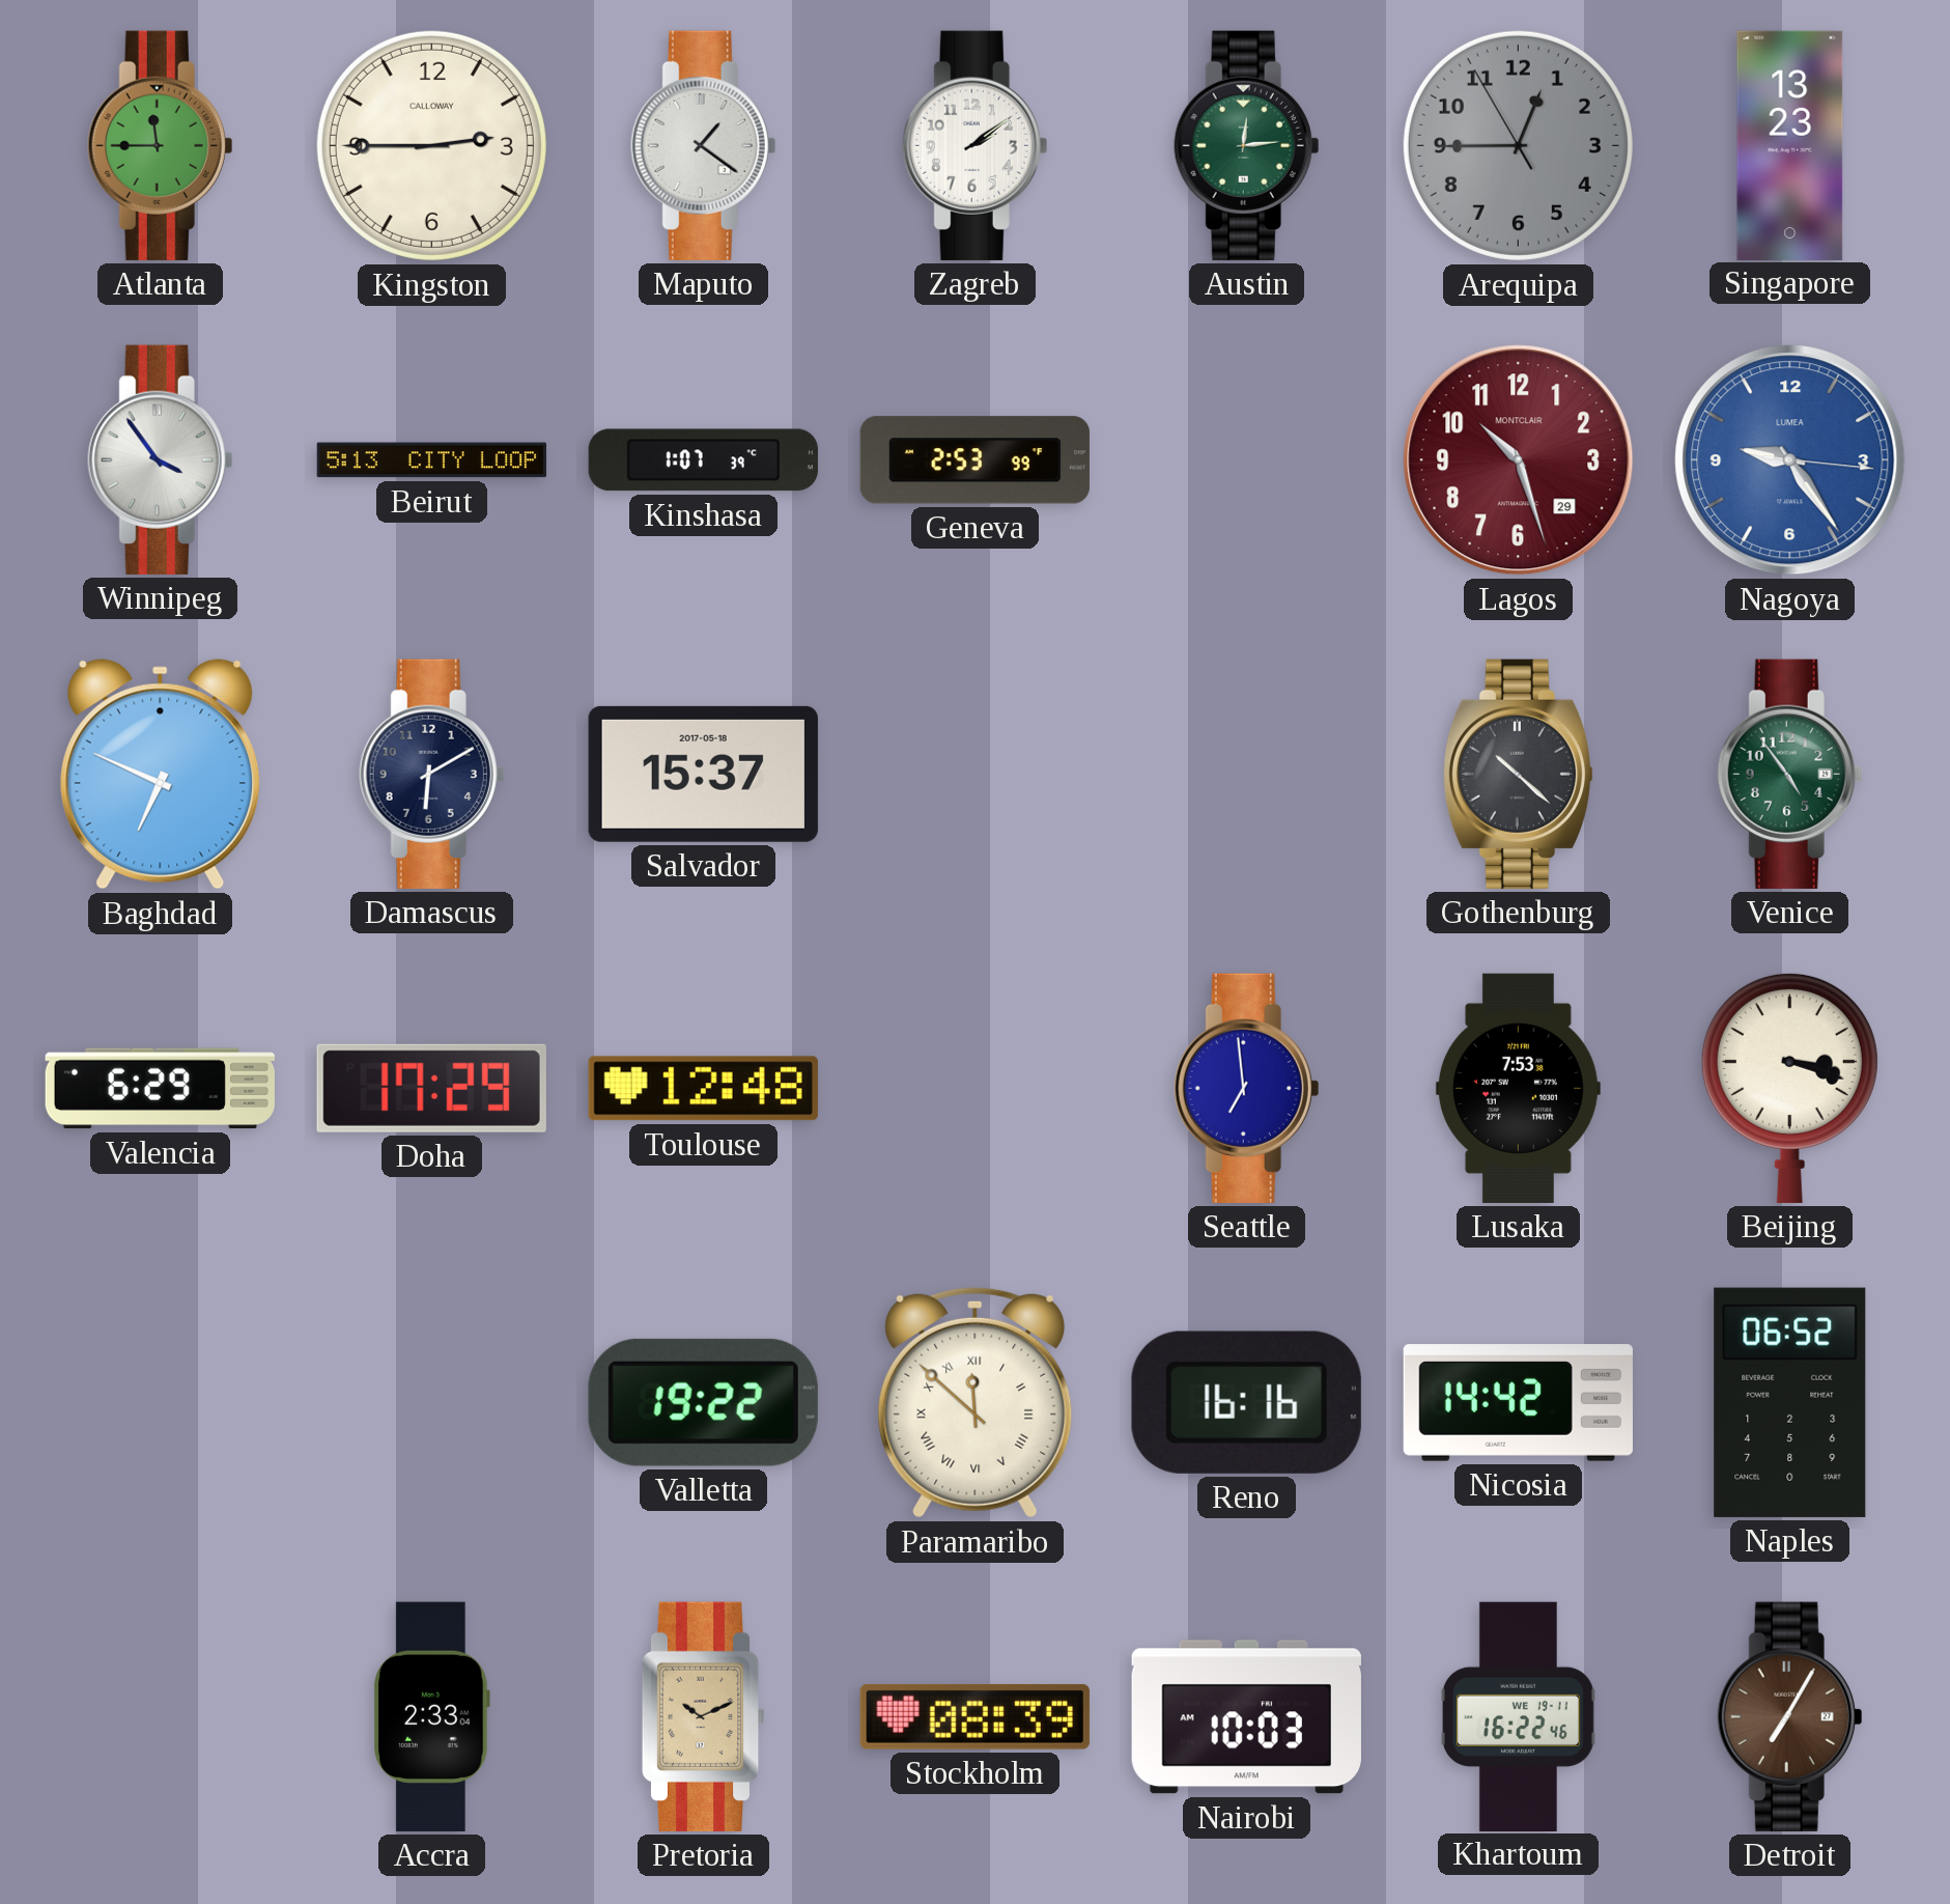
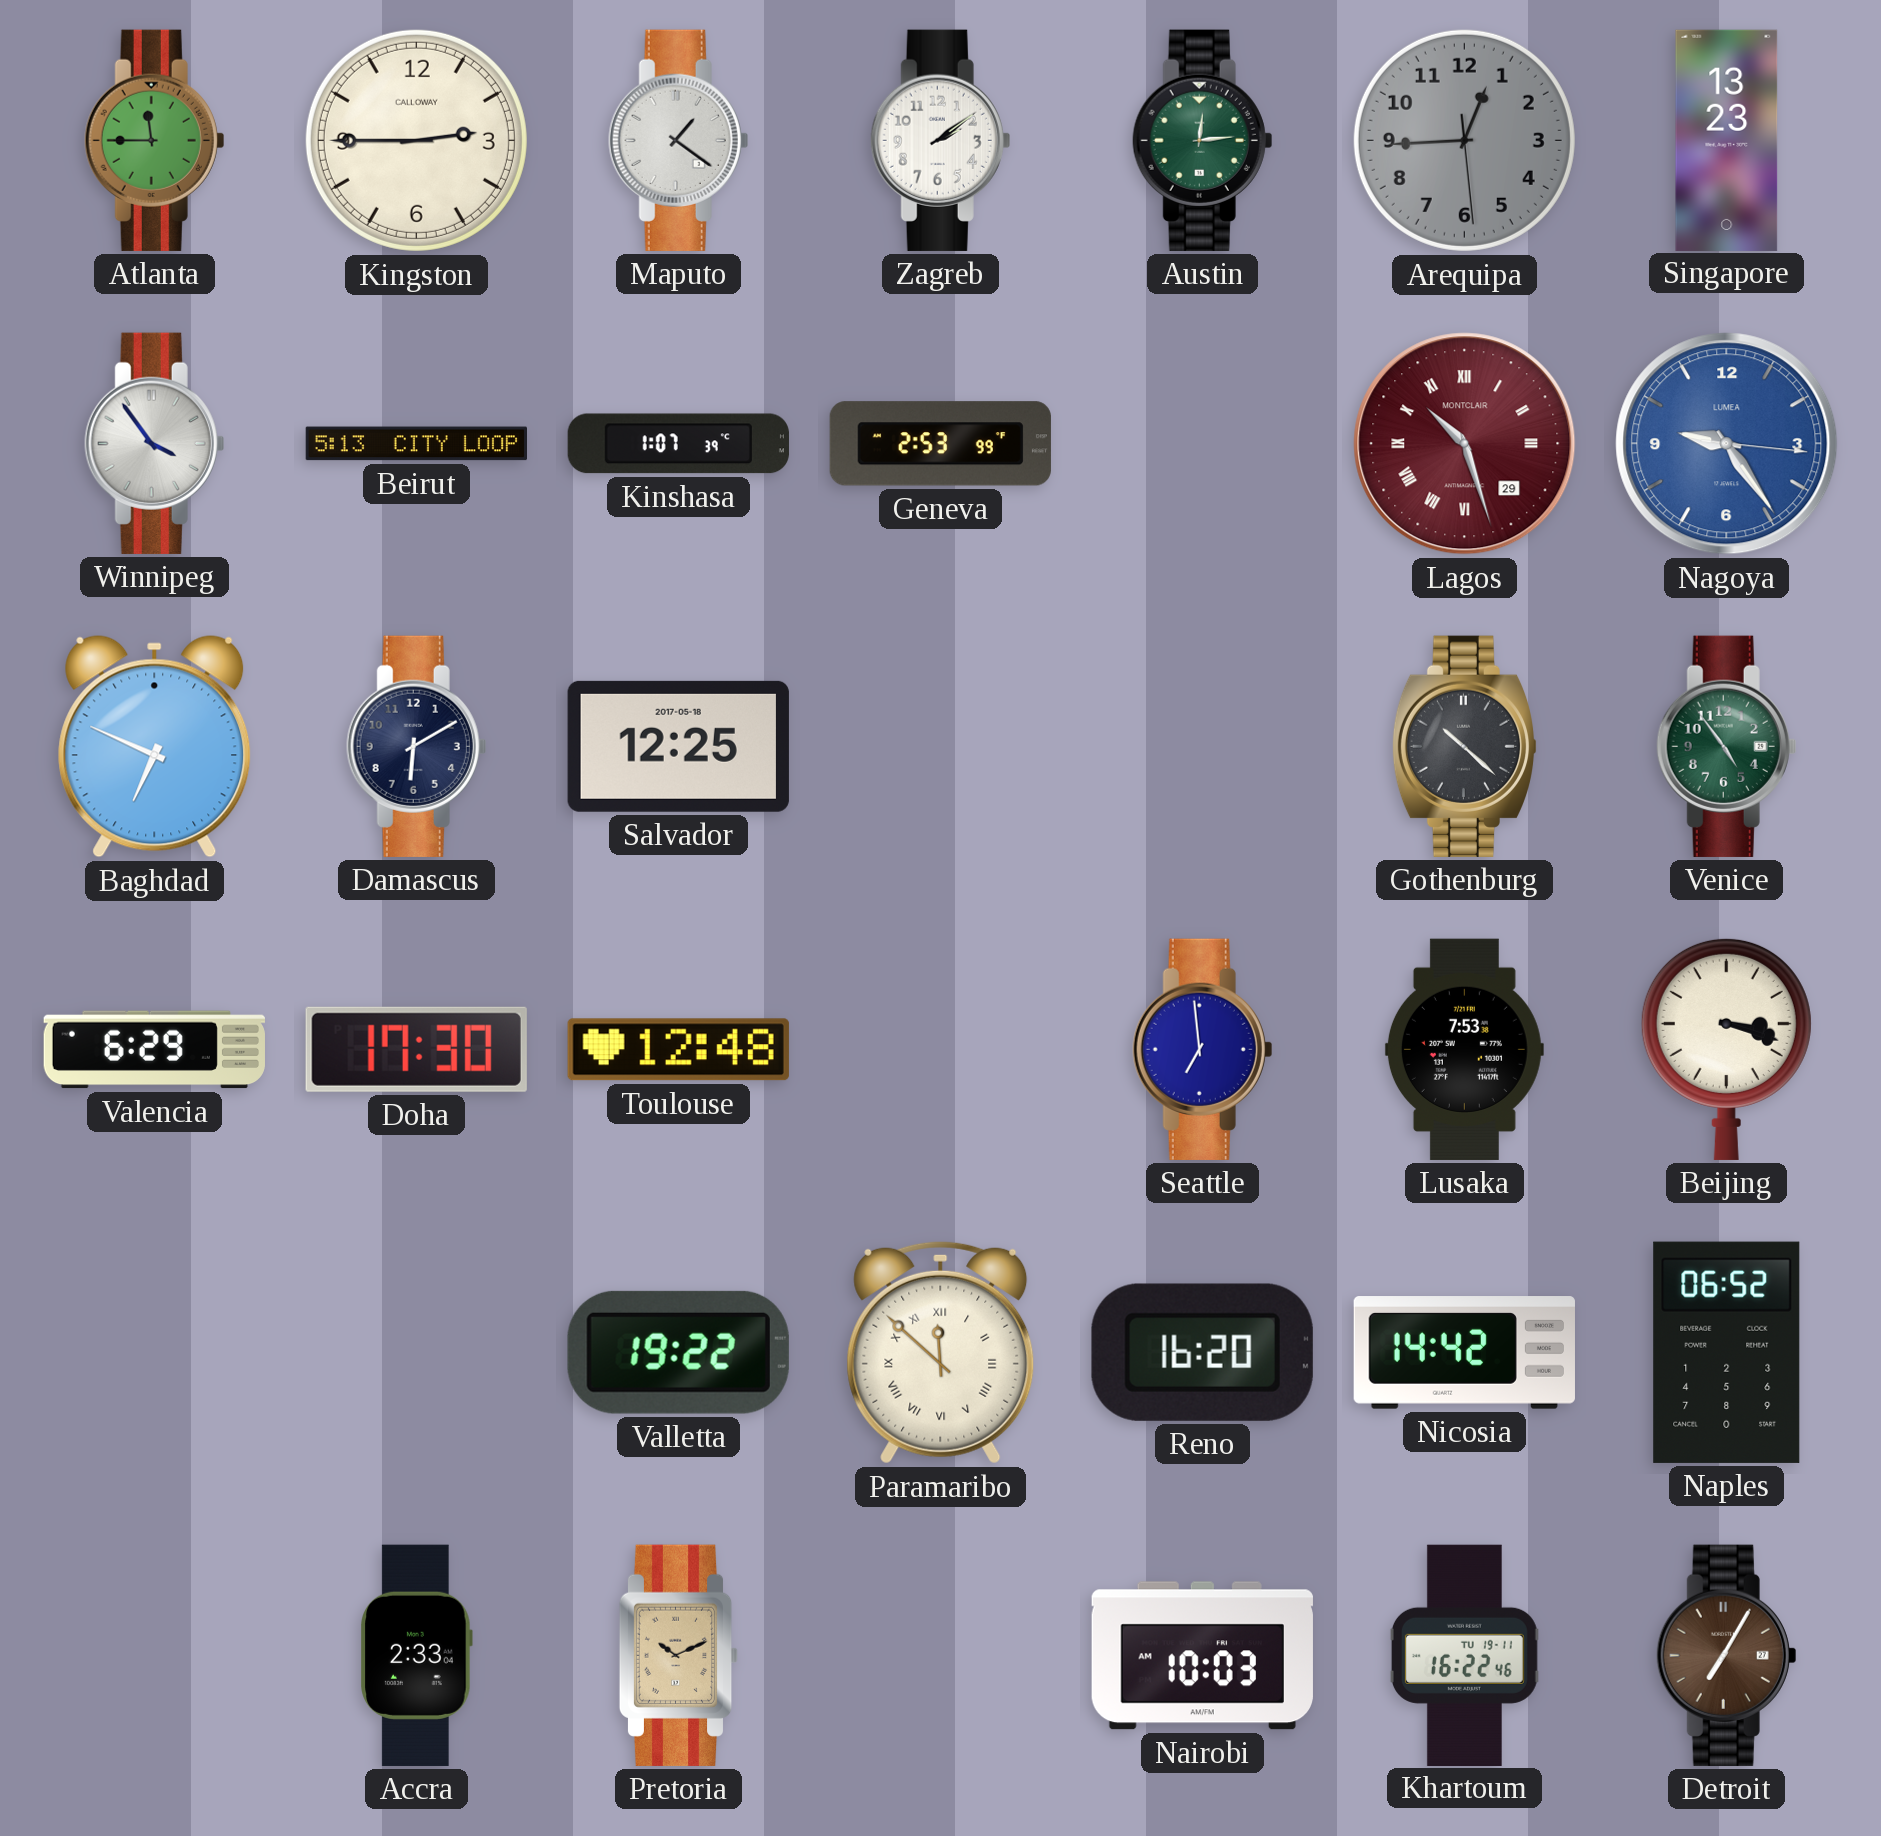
Arequipa: 12:44:55 -> 12:44:29
Lagos numerals: Arabic -> Roman
Salvador: 15:37 -> 12:25
Doha: 17:29 -> 17:30
Reno: 16:16 -> 16:20
Stockholm: 08:39 -> none
Khartoum date: WE 19-11 -> TU 19-11
